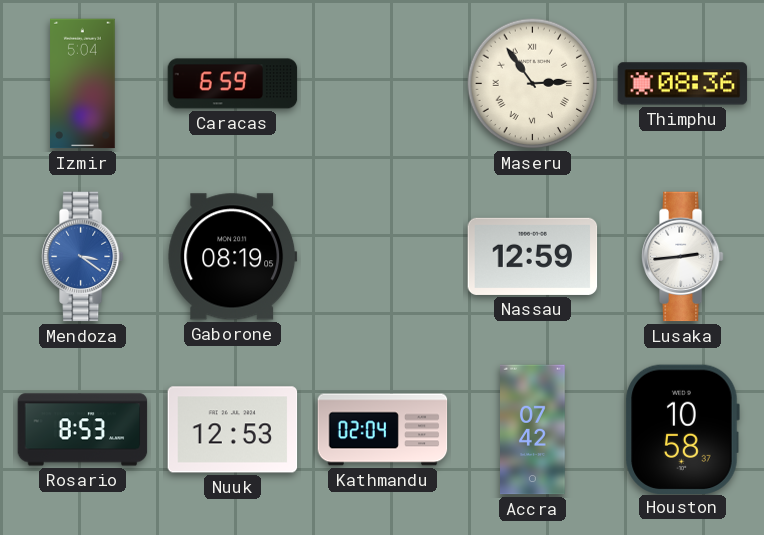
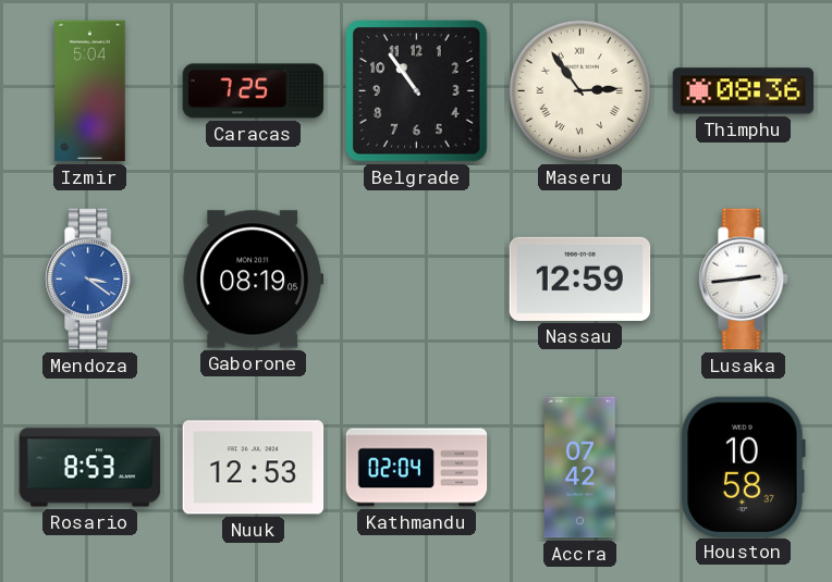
Caracas: 6:59 -> 7:25
Belgrade: none -> 10:54
